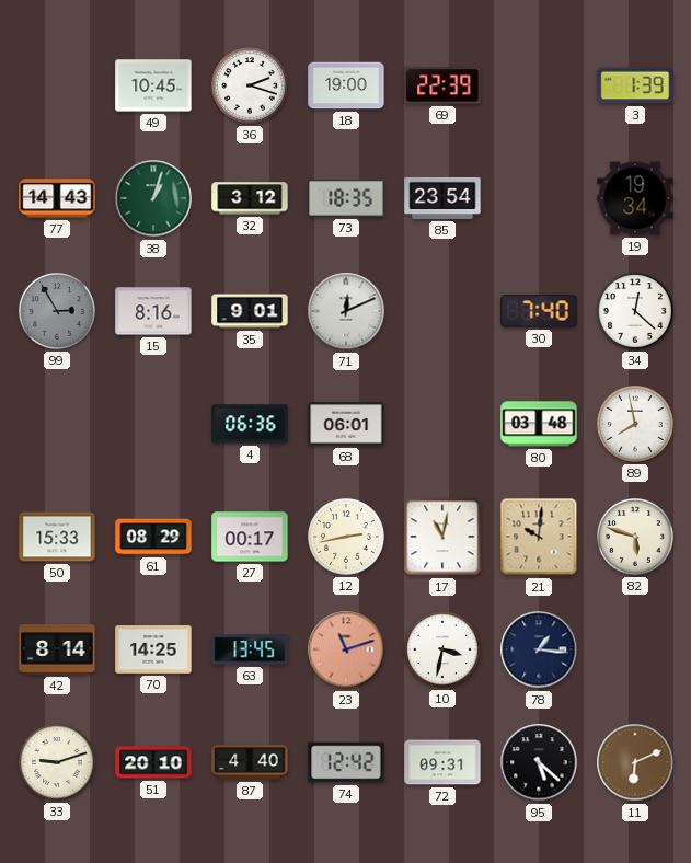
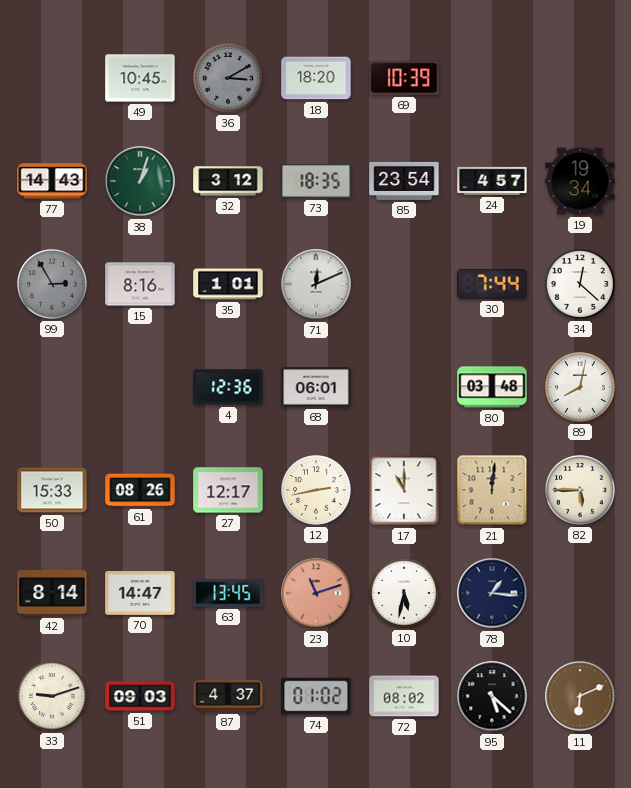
36: 2:18 -> 3:10
36 dial: white -> grey
18: 19:00 -> 18:20
69: 22:39 -> 10:39
3: 1:39 -> none
24: none -> 4:57
35: 9:01 -> 1:01
30: 7:40 -> 7:44
4: 06:36 -> 12:36
89: 7:58 -> 8:02
61: 08:29 -> 08:26
27: 00:17 -> 12:17
17: 11:02 -> 11:00
21: 10:01 -> 12:01
82: 5:48 -> 5:45
70: 14:25 -> 14:47
10: 3:32 -> 5:32
51: 20:10 -> 09:03
87: 4:40 -> 4:37
74: 12:42 -> 01:02
72: 09:31 -> 08:02
